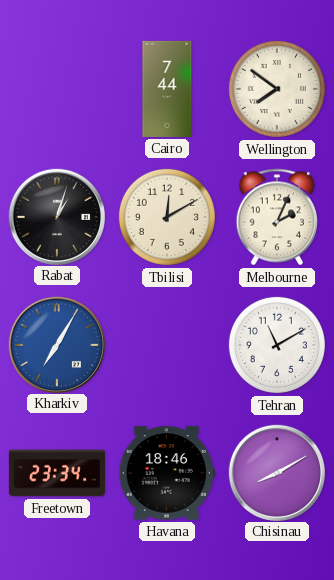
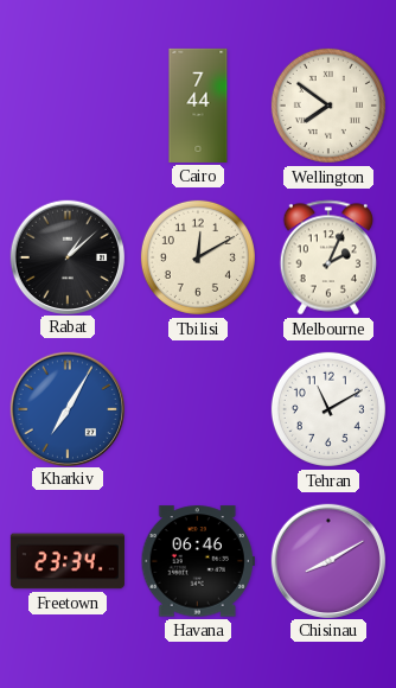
Rabat: 1:03 -> 1:08
Havana: 18:46 -> 06:46
